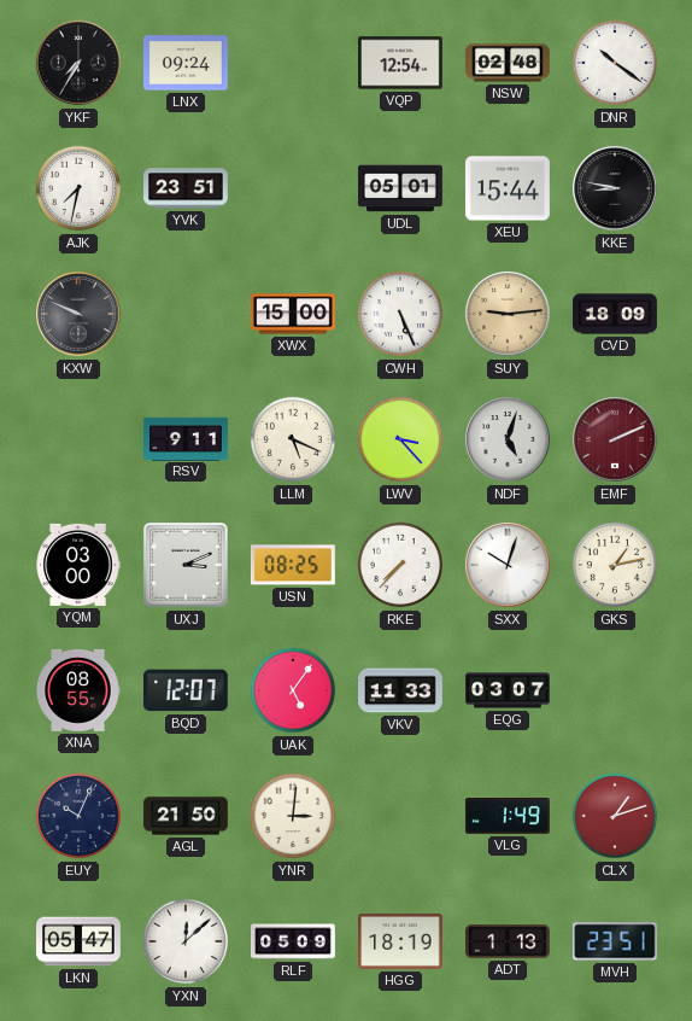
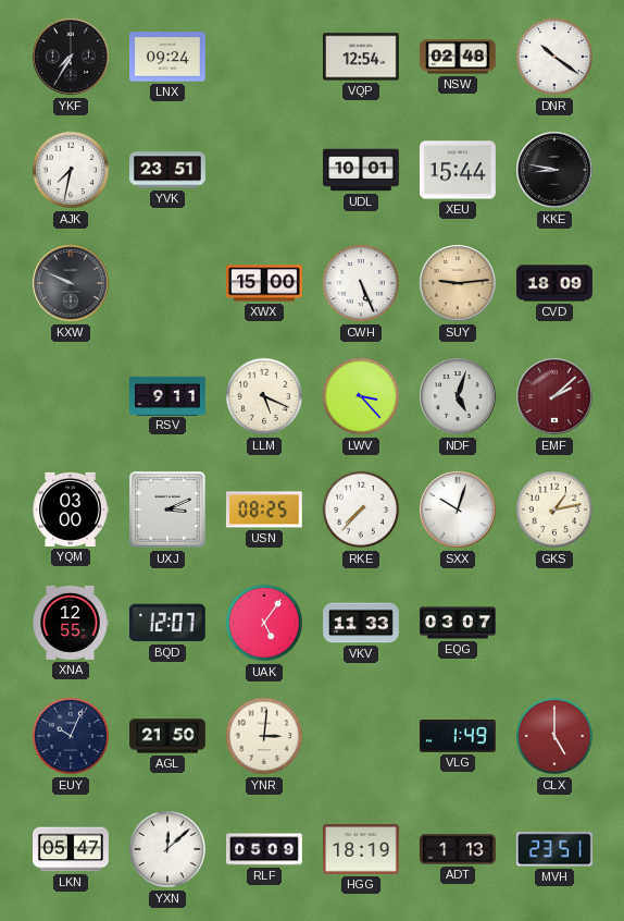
UDL: 05:01 -> 10:01
EMF: 2:11 -> 2:08
XNA: 08:55 -> 12:55
CLX: 1:12 -> 5:00
